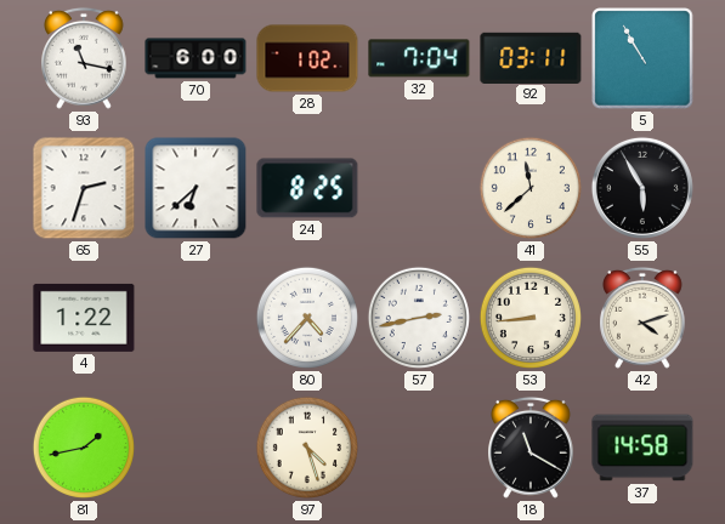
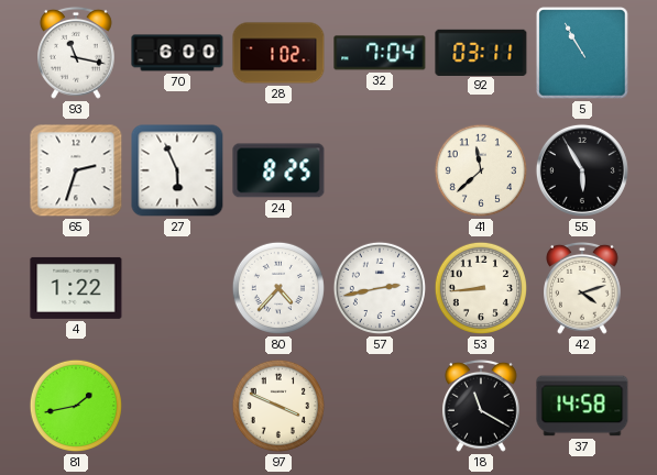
27: 6:38 -> 5:56
97: 4:27 -> 3:49
